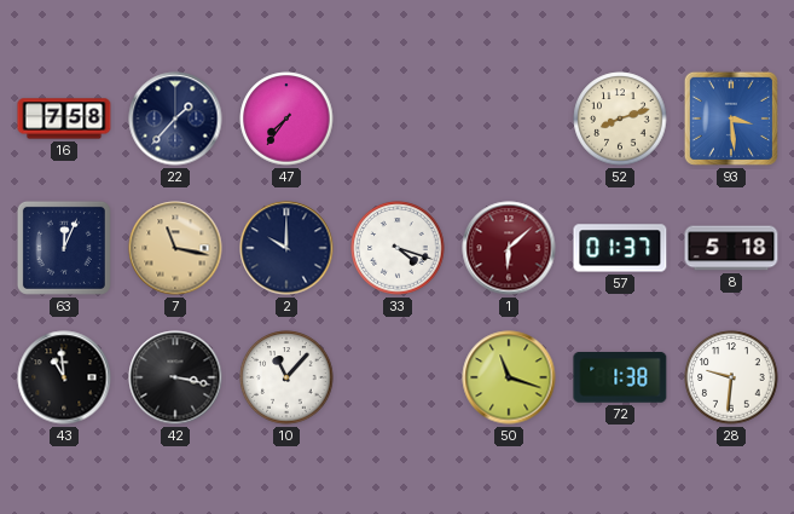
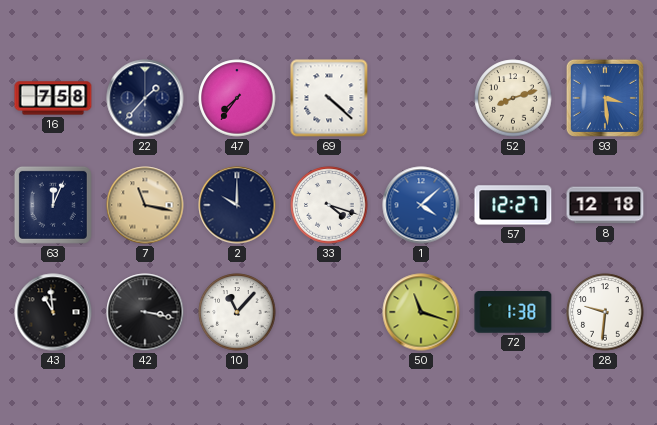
69: none -> 4:22
1: 6:08 -> 4:08
1 dial: burgundy -> blue
57: 01:37 -> 12:27
8: 5:18 -> 12:18
